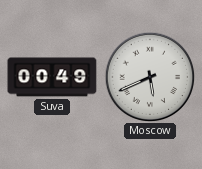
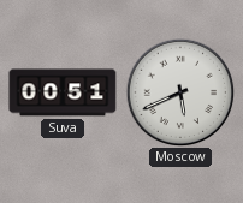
Suva: 00:49 -> 00:51
